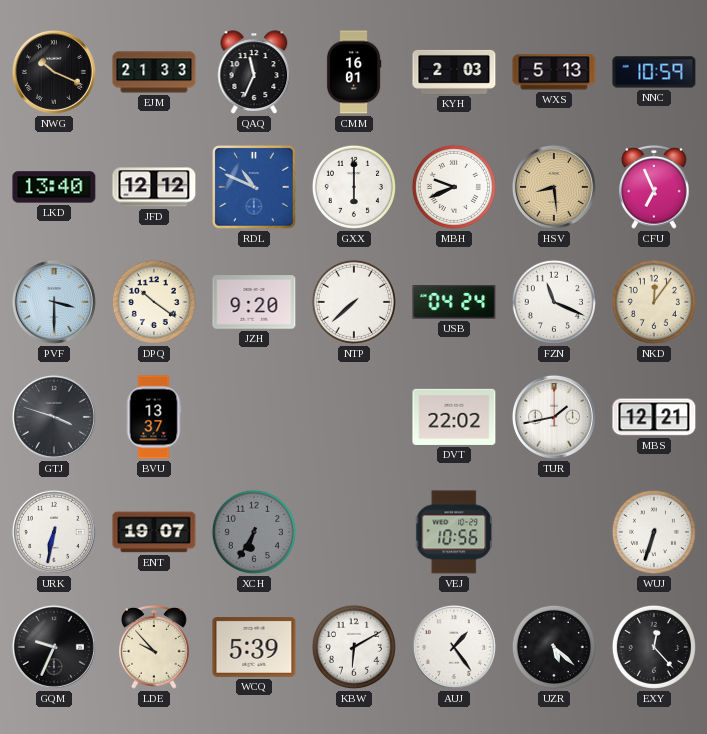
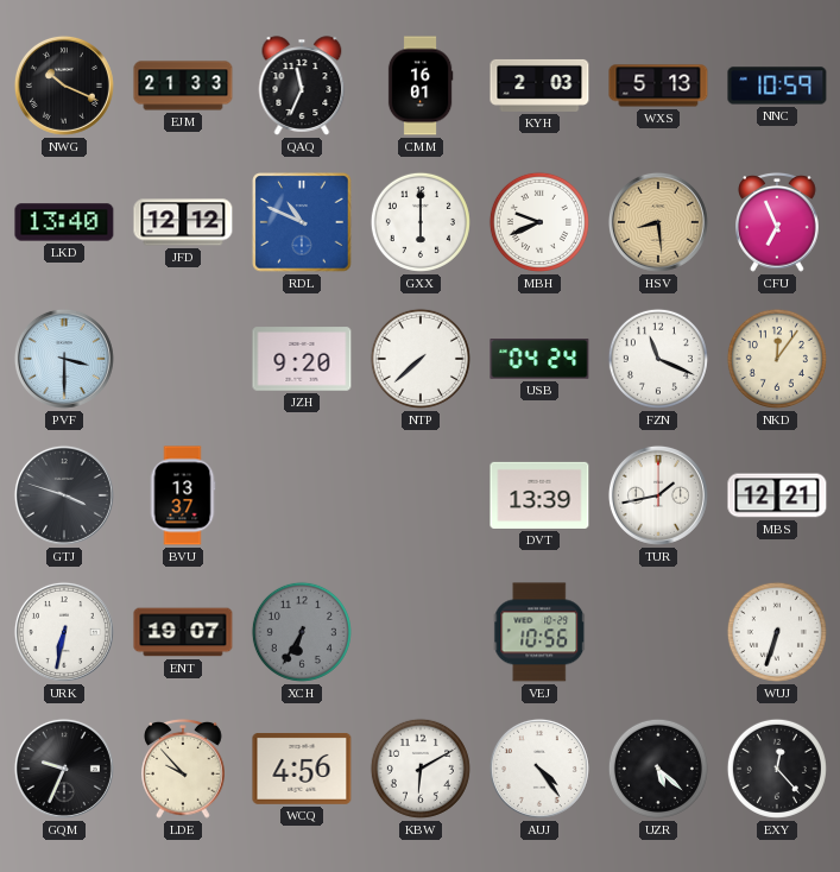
DPQ: 10:21 -> none
DVT: 22:02 -> 13:39
WCQ: 5:39 -> 4:56
AUJ: 1:24 -> 4:24
